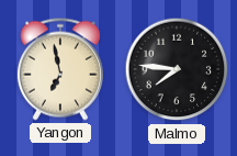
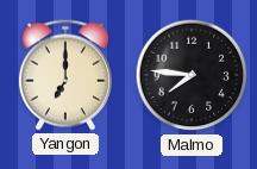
Yangon: 6:58 -> 7:00
